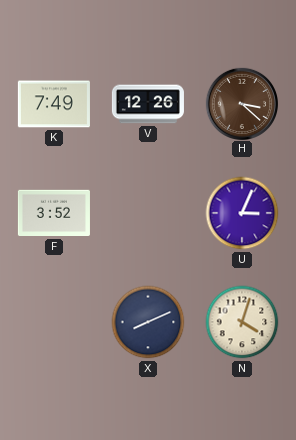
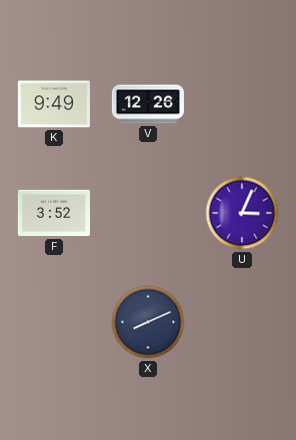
K: 7:49 -> 9:49
H: 3:22 -> none
N: 4:03 -> none
